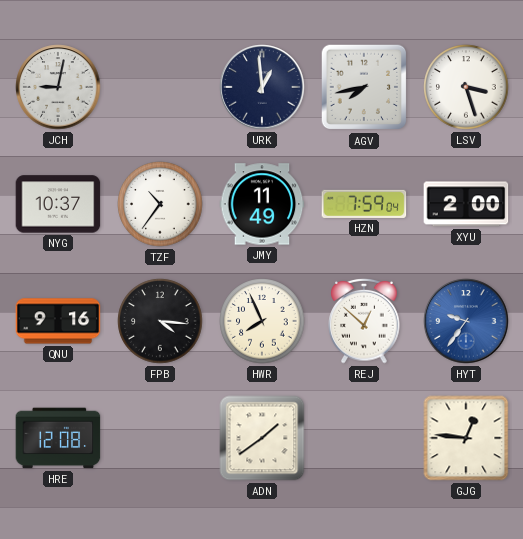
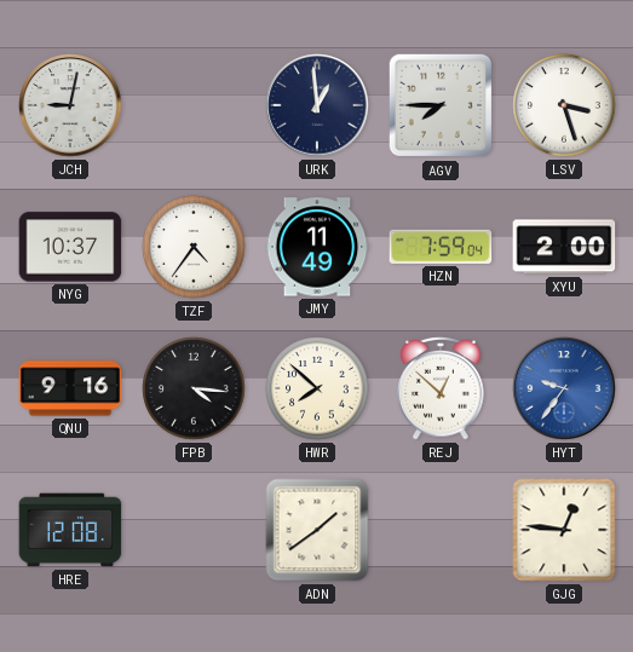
AGV: 7:43 -> 7:45
TZF: 10:36 -> 4:36
HWR: 7:56 -> 7:52
